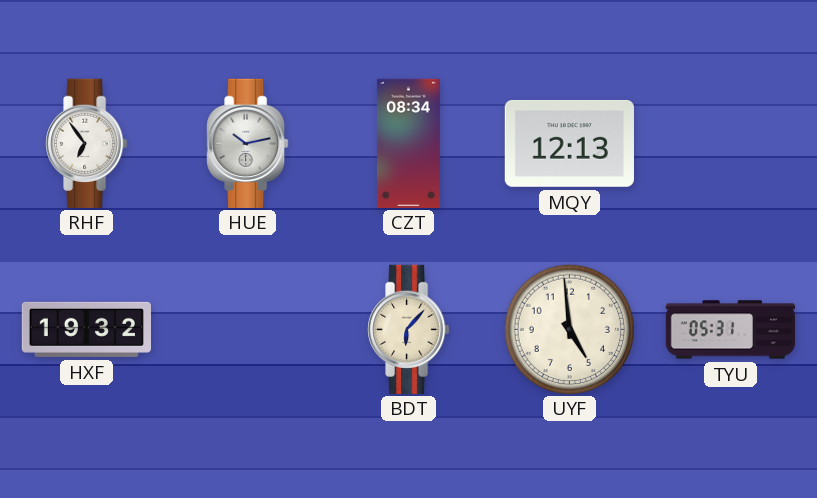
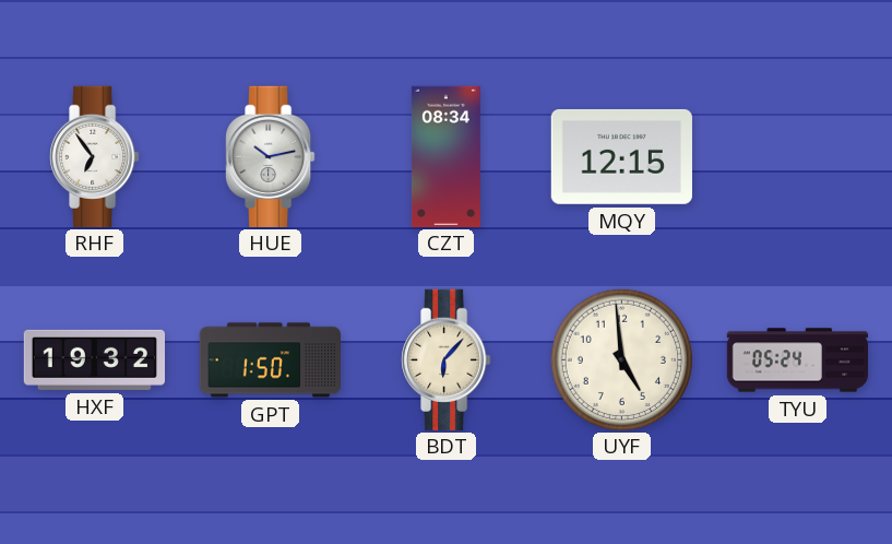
MQY: 12:13 -> 12:15
GPT: none -> 1:50
TYU: 05:31 -> 05:24
